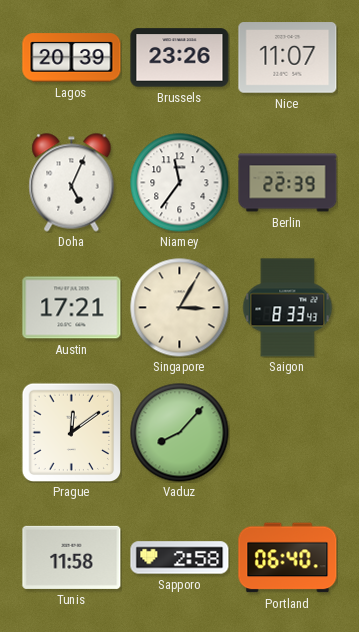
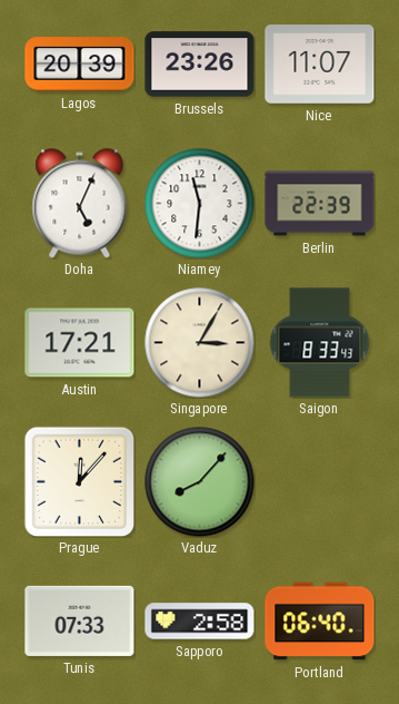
Niamey: 11:36 -> 11:31
Prague: 12:09 -> 12:07
Tunis: 11:58 -> 07:33
